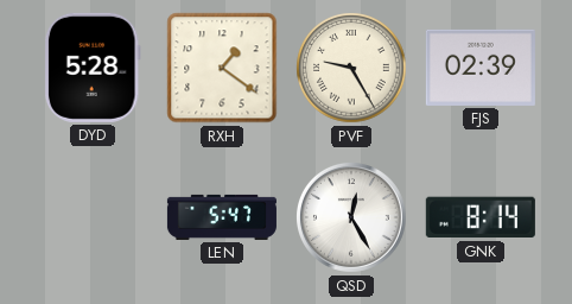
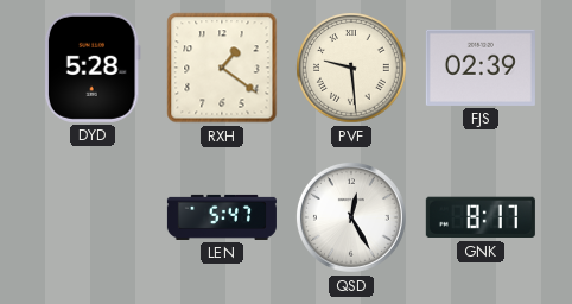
PVF: 9:25 -> 9:29
GNK: 8:14 -> 8:17
